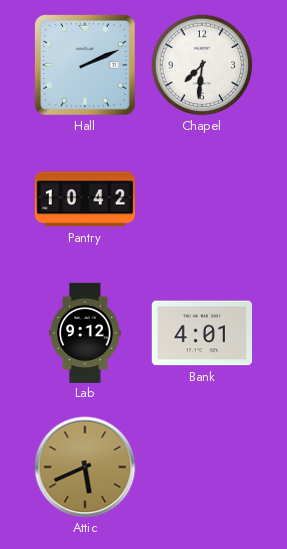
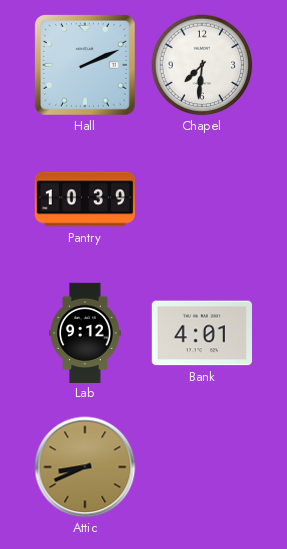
Pantry: 10:42 -> 10:39
Attic: 5:41 -> 8:41
